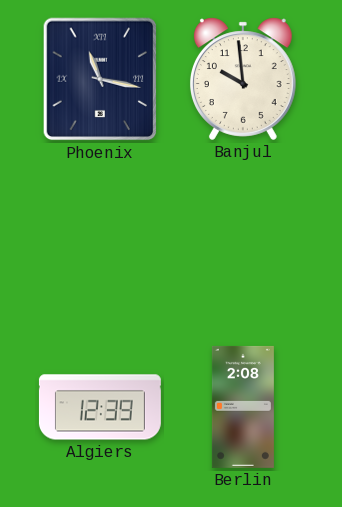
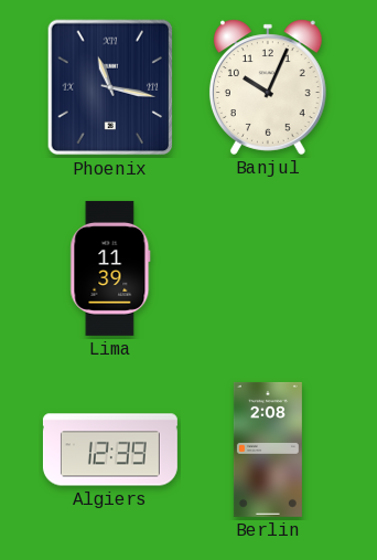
Banjul: 9:59 -> 10:04
Lima: none -> 11:39
